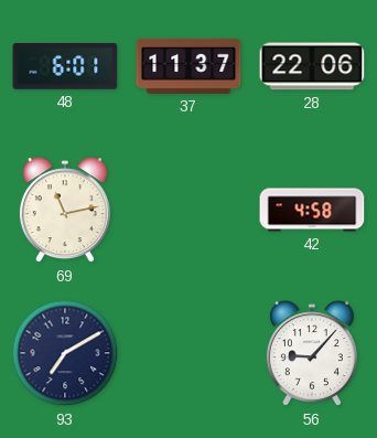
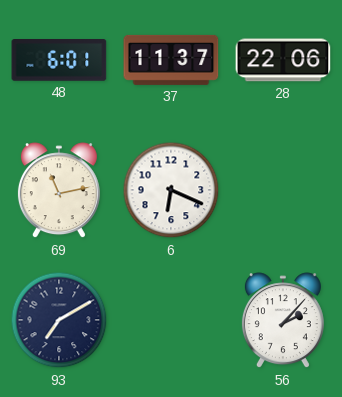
6: none -> 6:19
42: 4:58 -> none
56: 9:07 -> 2:07
